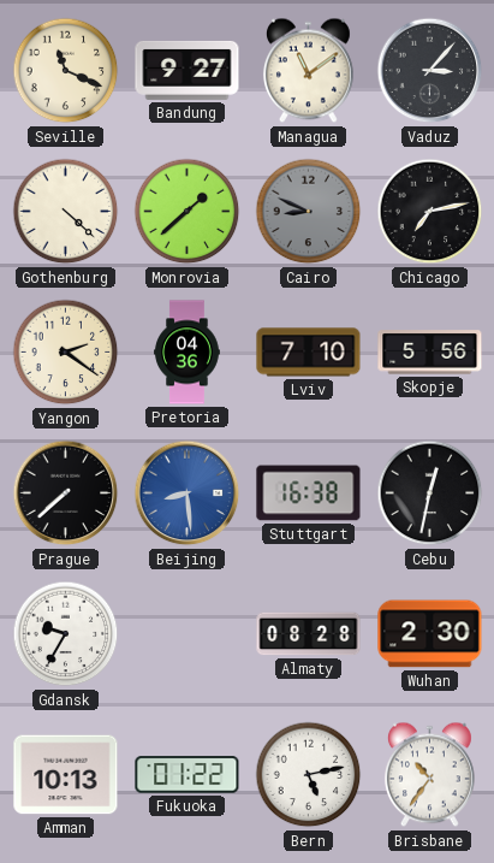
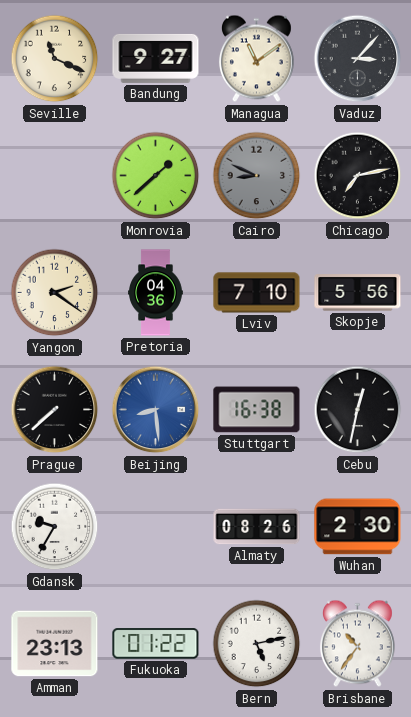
Gothenburg: 4:22 -> none
Almaty: 08:28 -> 08:26
Amman: 10:13 -> 23:13
